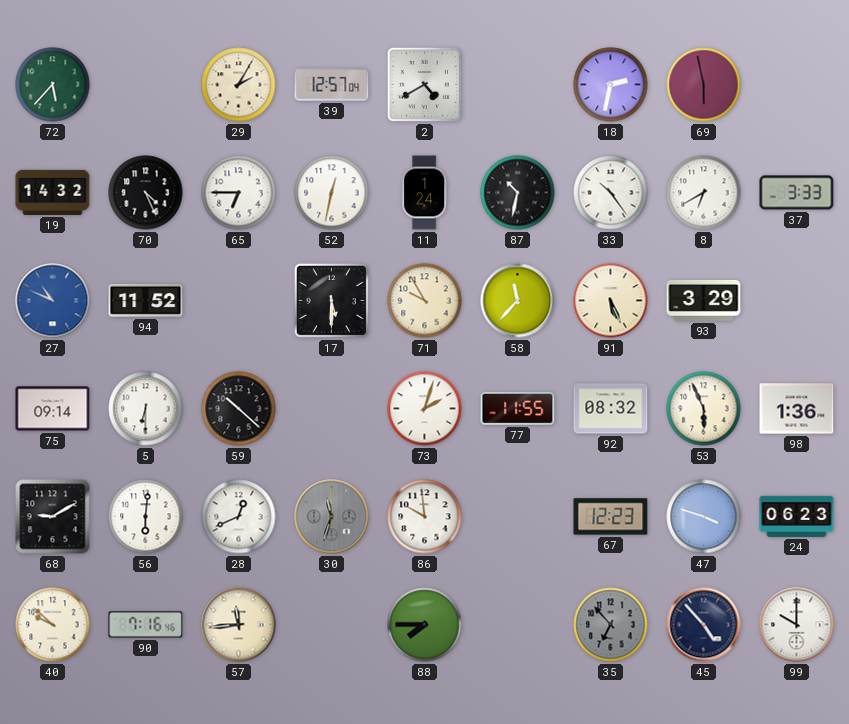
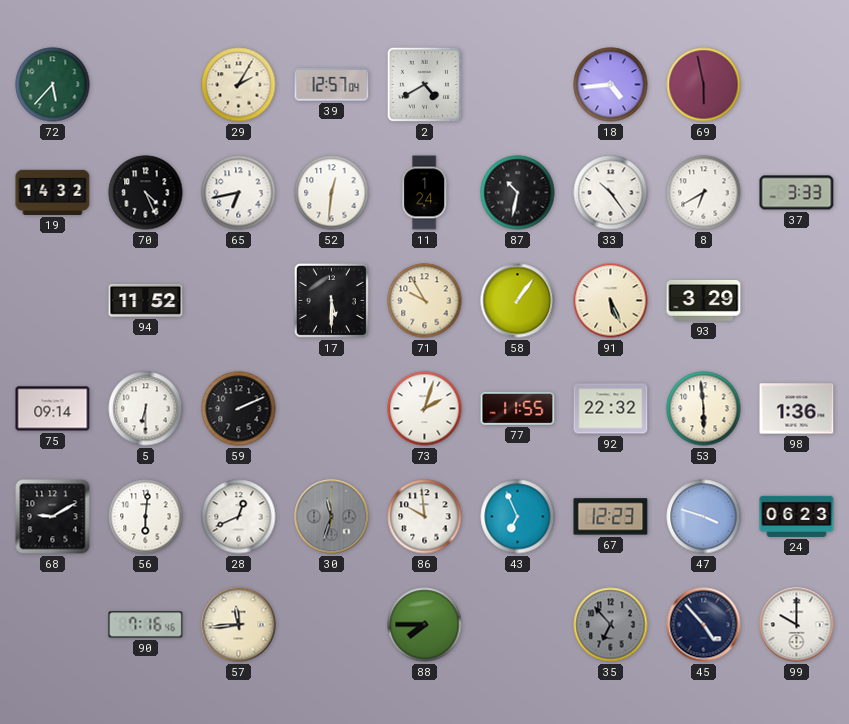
18: 2:32 -> 4:44
65: 6:45 -> 6:43
52: 12:32 -> 12:31
27: 10:49 -> none
58: 11:37 -> 1:06
59: 10:22 -> 2:11
92: 08:32 -> 22:32
53: 5:56 -> 5:59
43: none -> 6:56
40: 9:52 -> none
